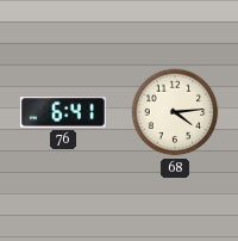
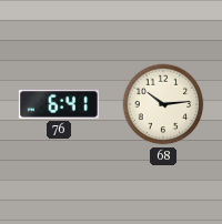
68: 4:14 -> 10:14
